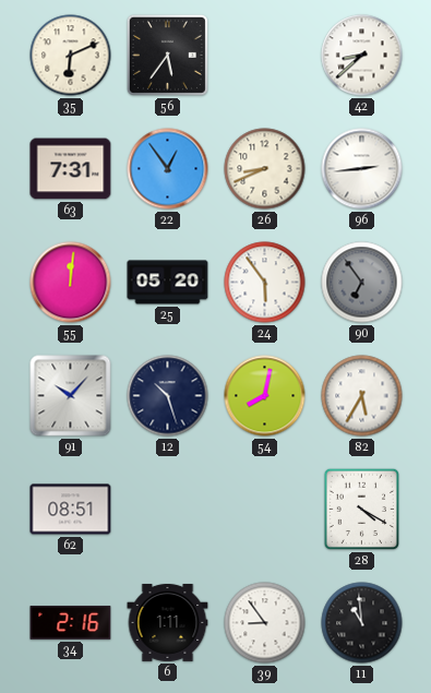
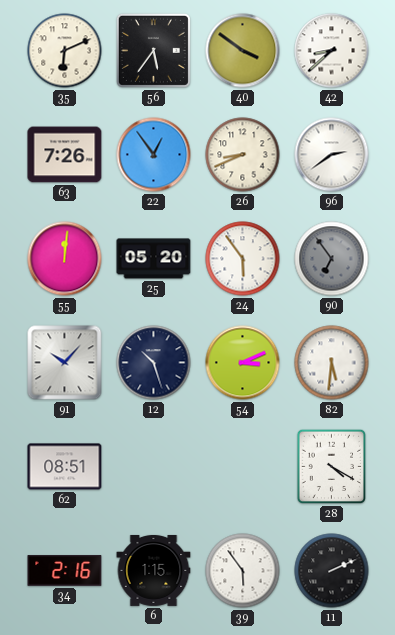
40: none -> 3:51
63: 7:31 -> 7:26
96: 2:44 -> 2:39
54: 8:02 -> 3:11
82: 5:35 -> 5:31
6: 1:11 -> 1:15
39: 8:54 -> 5:54
11: 10:59 -> 2:11
